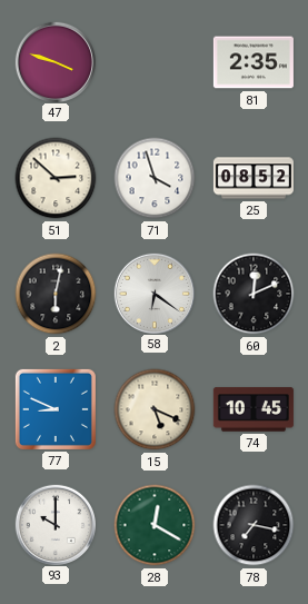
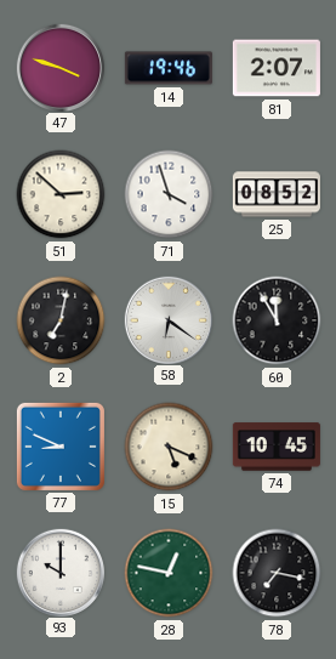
14: none -> 19:46
81: 2:35 -> 2:07
2: 6:02 -> 7:02
60: 12:11 -> 11:55
28: 12:20 -> 12:47
